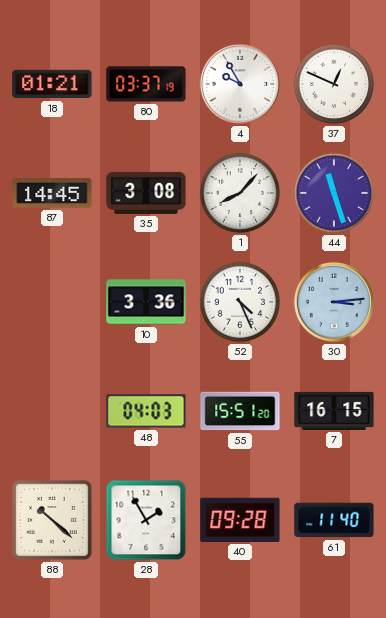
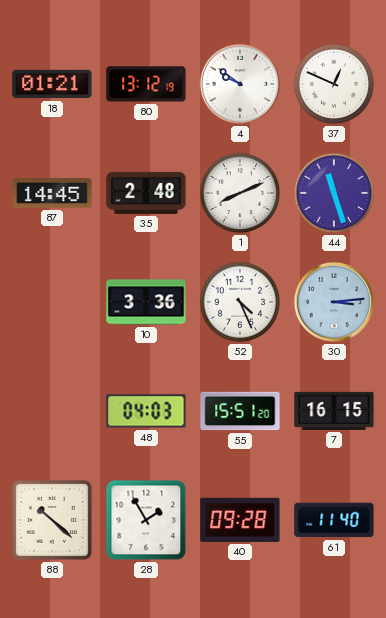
80: 03:37 -> 13:12
4: 9:55 -> 9:51
35: 3:08 -> 2:48
1: 8:07 -> 8:11
